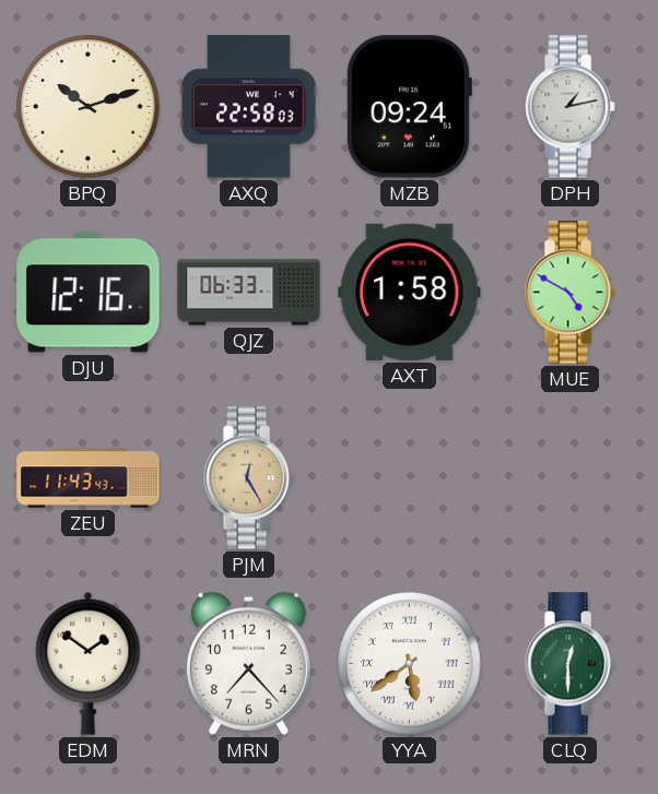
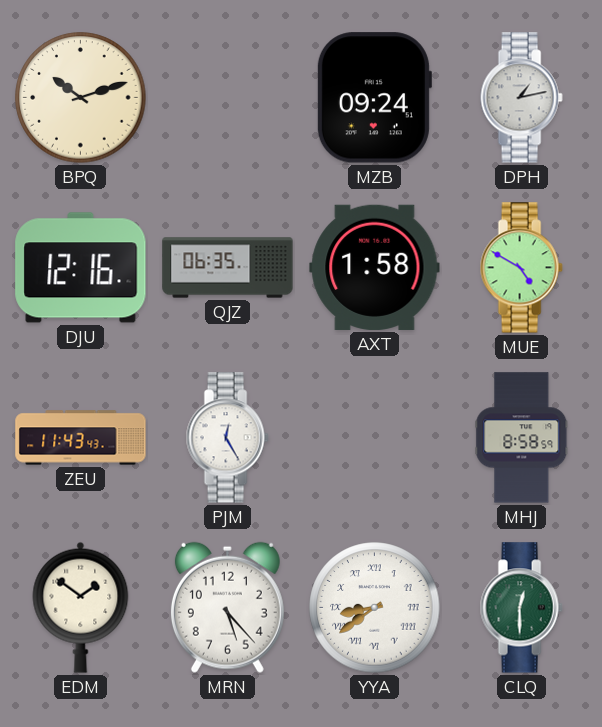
AXQ: 22:58 -> none
QJZ: 06:33 -> 06:35
PJM dial: champagne -> white
MHJ: none -> 8:58
MRN: 7:23 -> 5:23
YYA: 5:39 -> 8:39
